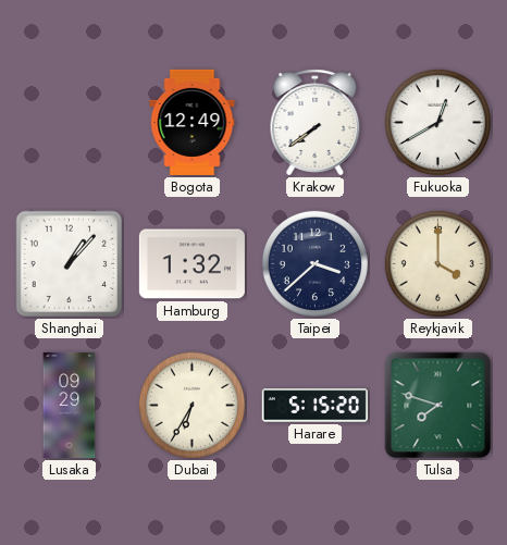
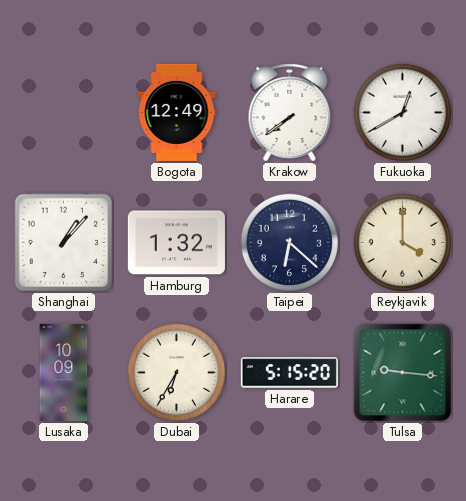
Taipei: 3:38 -> 6:22
Lusaka: 09:29 -> 10:09
Tulsa: 7:48 -> 9:16
